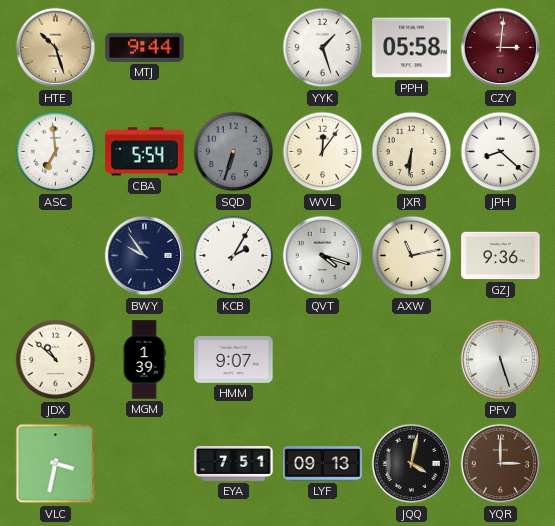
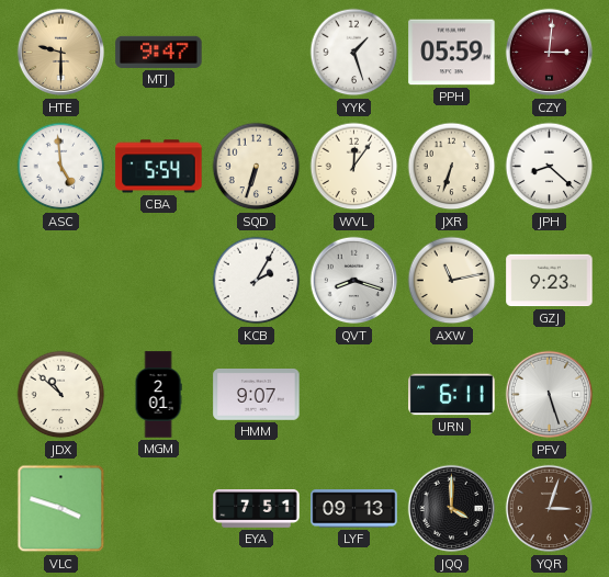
HTE: 10:27 -> 9:30
MTJ: 9:44 -> 9:47
PPH: 05:58 -> 05:59
ASC: 6:59 -> 4:59
SQD dial: grey -> cream
JXR: 6:31 -> 6:33
BWY: 9:54 -> none
QVT: 4:18 -> 8:18
GZJ: 9:36 -> 9:23
MGM: 1:39 -> 2:01
URN: none -> 6:11
VLC: 3:32 -> 3:48
JQQ: 4:02 -> 4:00
YQR: 3:00 -> 3:03
